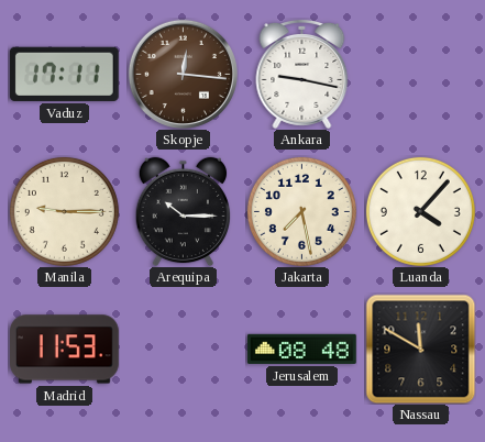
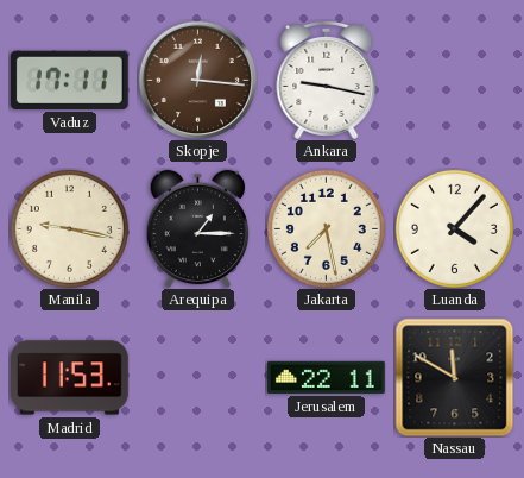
Manila: 9:15 -> 9:17
Arequipa: 10:15 -> 1:15
Jerusalem: 08:48 -> 22:11
